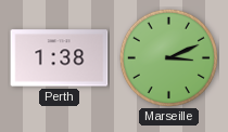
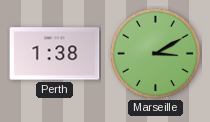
Marseille: 3:11 -> 3:10
